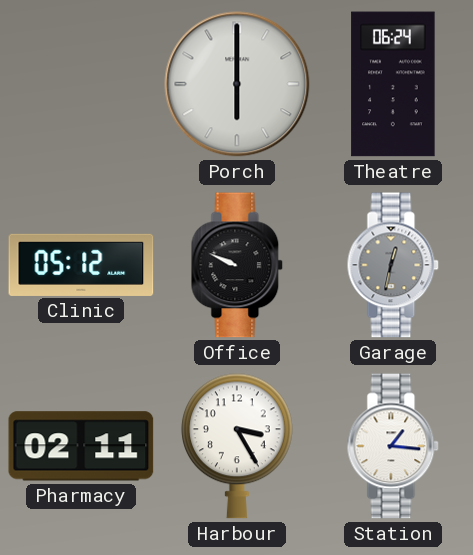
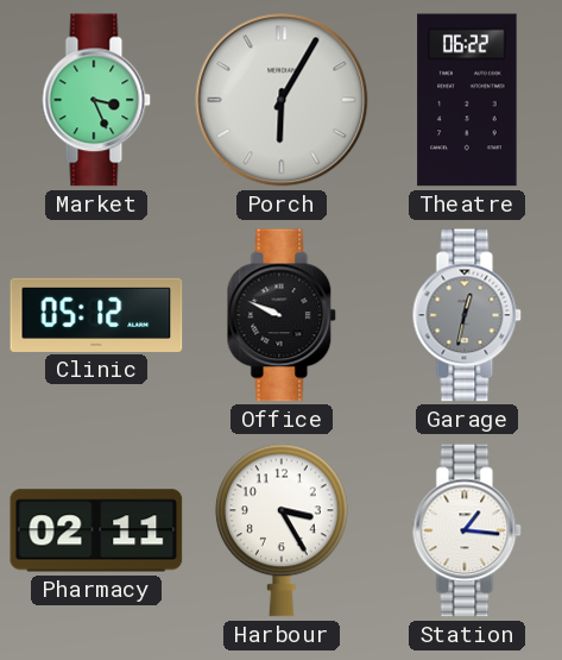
Market: none -> 3:26
Porch: 6:00 -> 6:05
Theatre: 06:24 -> 06:22
